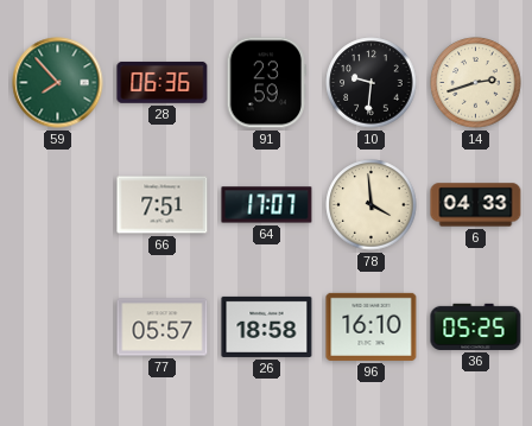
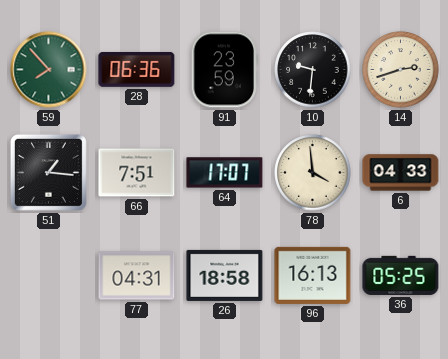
51: none -> 1:16
77: 05:57 -> 04:31
96: 16:10 -> 16:13
